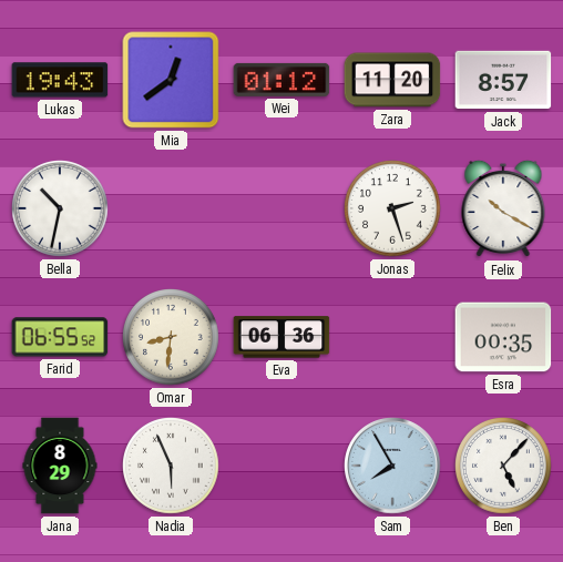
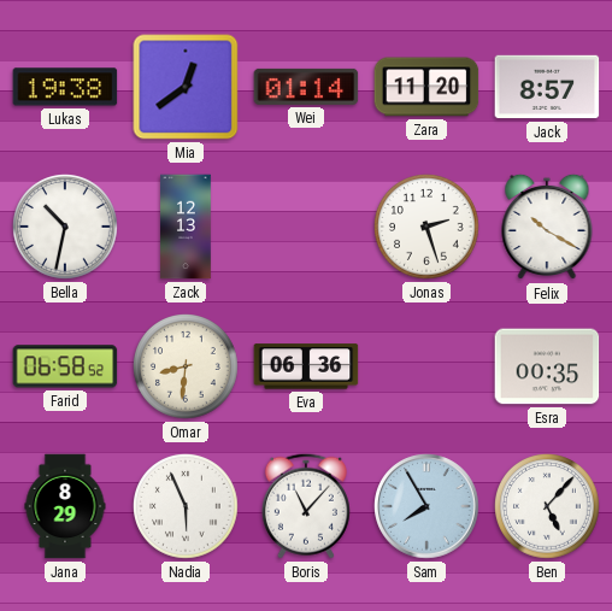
Lukas: 19:43 -> 19:38
Wei: 01:12 -> 01:14
Zack: none -> 12:13
Farid: 06:55 -> 06:58
Boris: none -> 11:07
